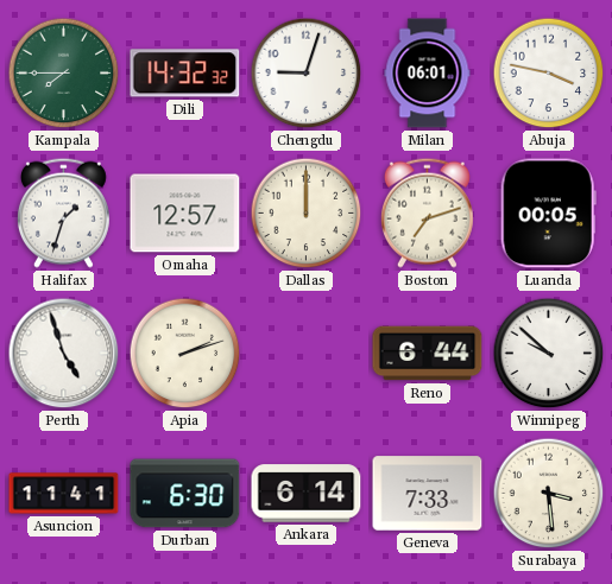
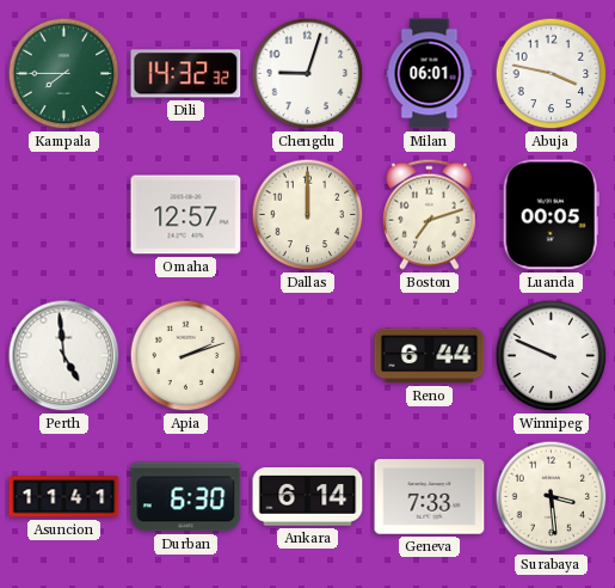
Halifax: 1:33 -> none
Perth: 4:57 -> 4:59
Winnipeg: 9:52 -> 9:49
